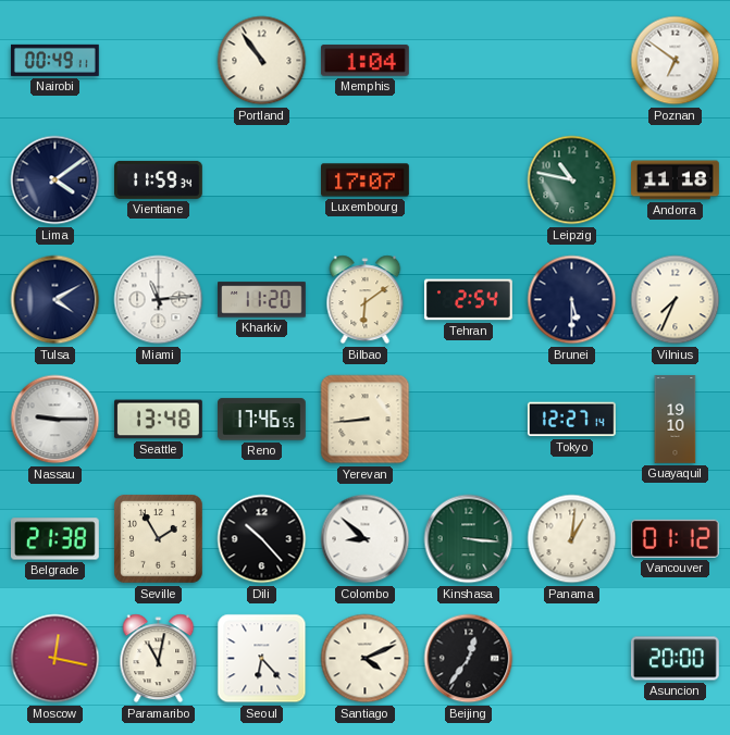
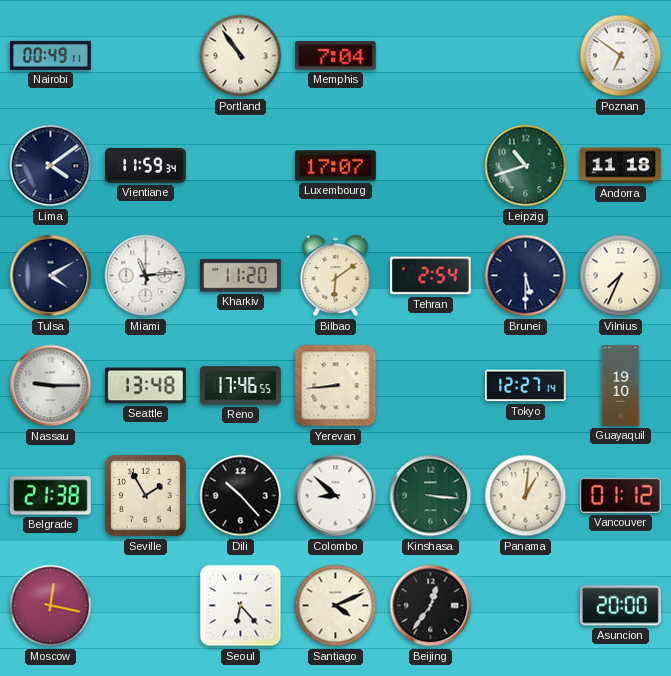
Memphis: 1:04 -> 7:04
Leipzig: 10:47 -> 10:42
Paramaribo: 11:02 -> none
